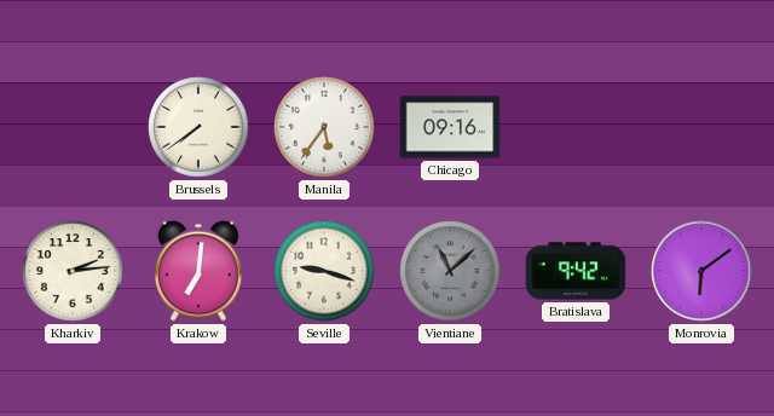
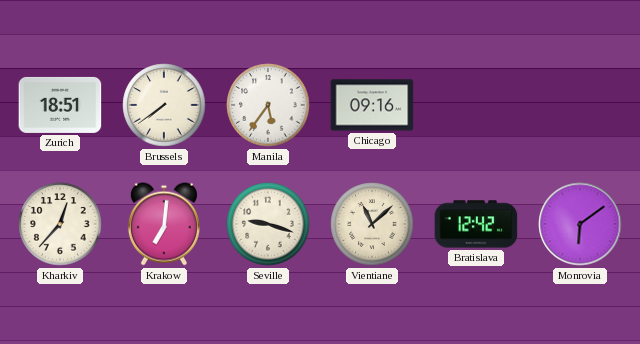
Zurich: none -> 18:51
Kharkiv: 2:14 -> 12:37
Vientiane dial: grey -> cream
Bratislava: 9:42 -> 12:42
